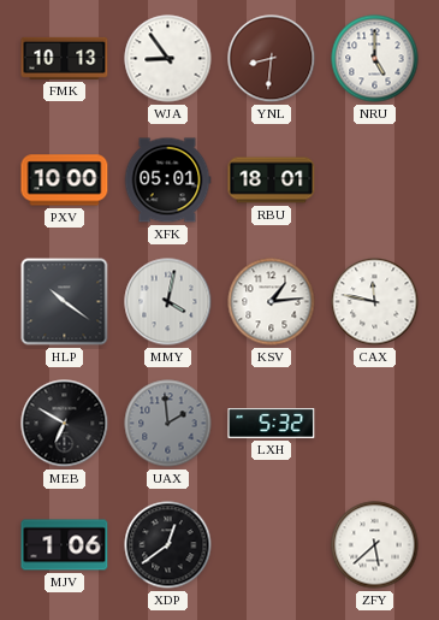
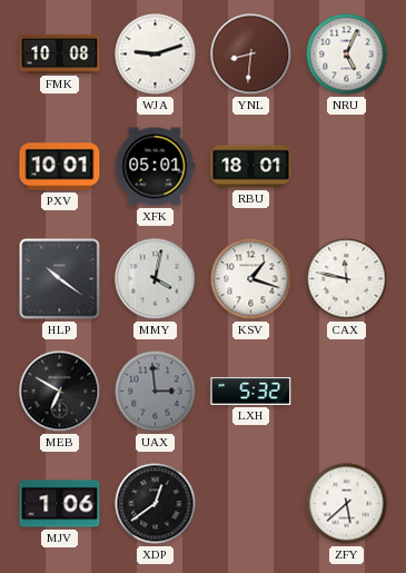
FMK: 10:13 -> 10:08
WJA: 8:54 -> 9:12
NRU: 5:00 -> 5:04
PXV: 10:00 -> 10:01
KSV: 1:14 -> 1:18
UAX: 1:59 -> 2:59
